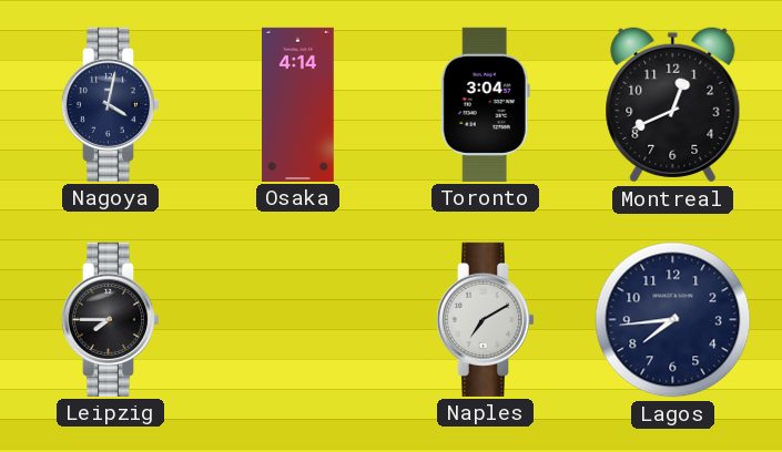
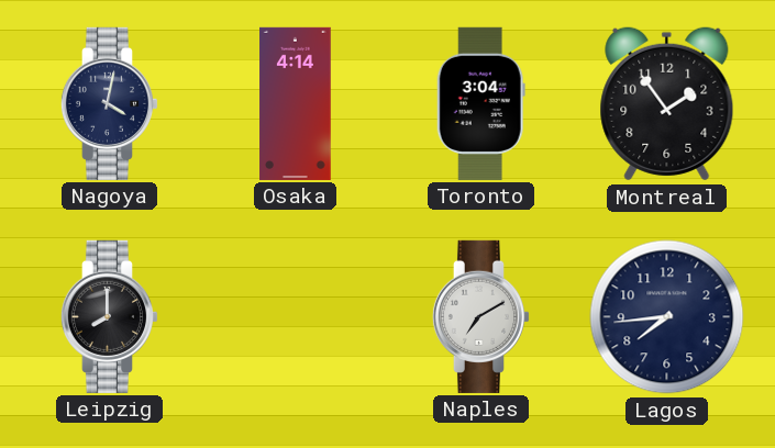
Montreal: 12:41 -> 1:54
Leipzig: 7:45 -> 8:00
